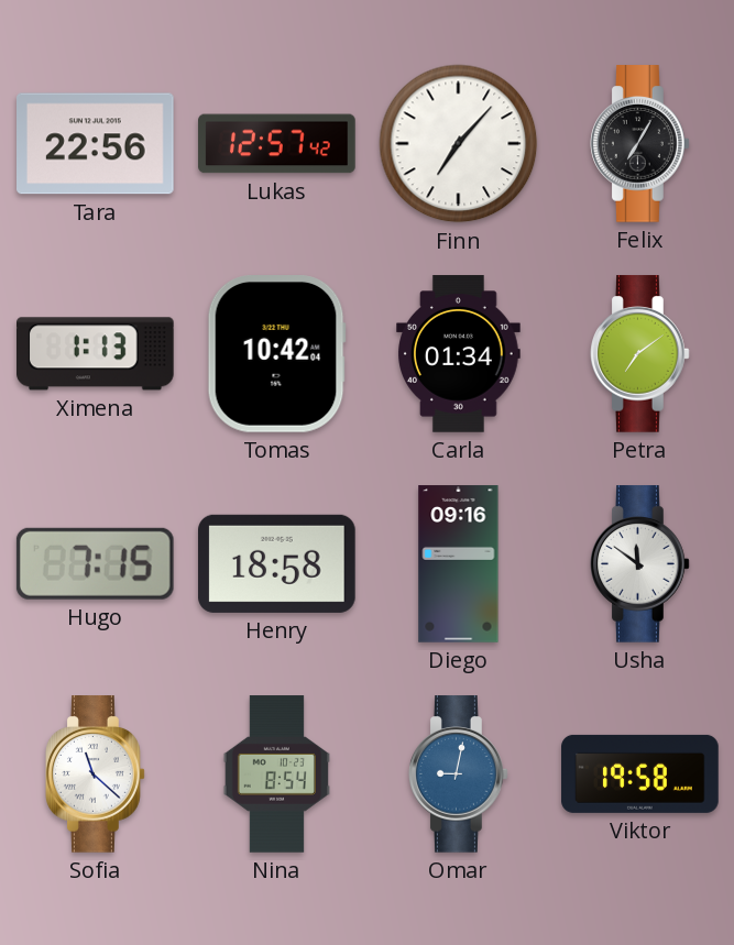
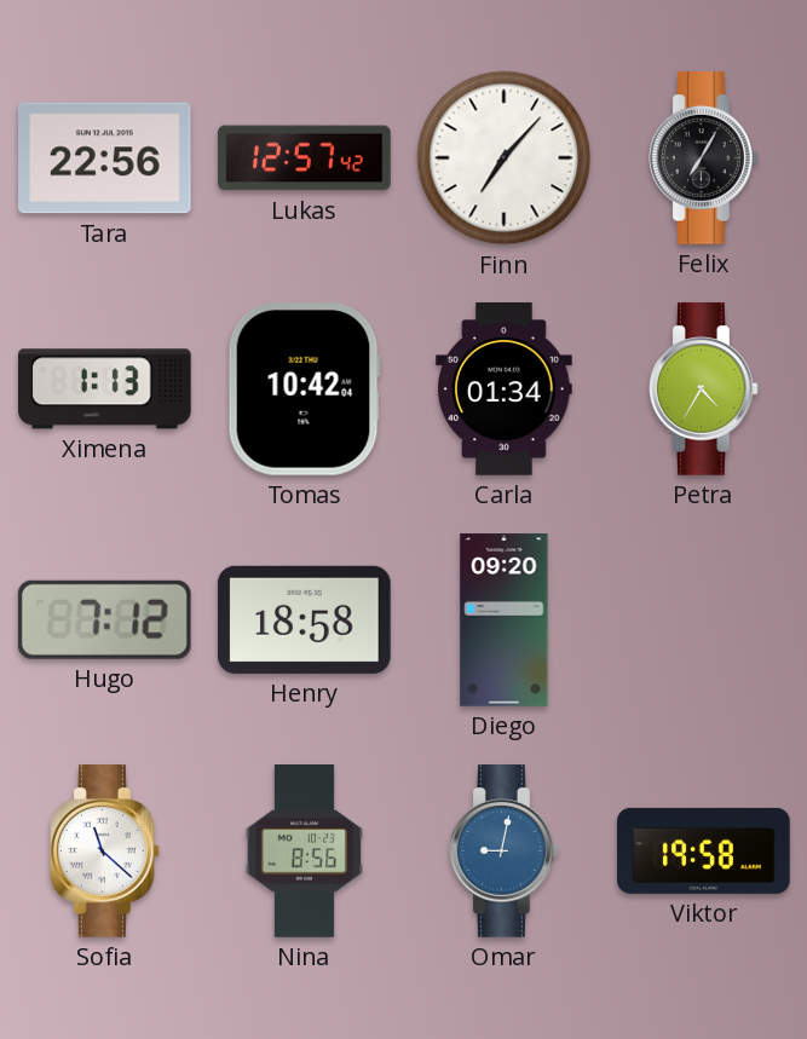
Petra: 7:09 -> 4:35
Hugo: 7:15 -> 7:12
Diego: 09:16 -> 09:20
Usha: 11:51 -> none
Nina: 8:54 -> 8:56
